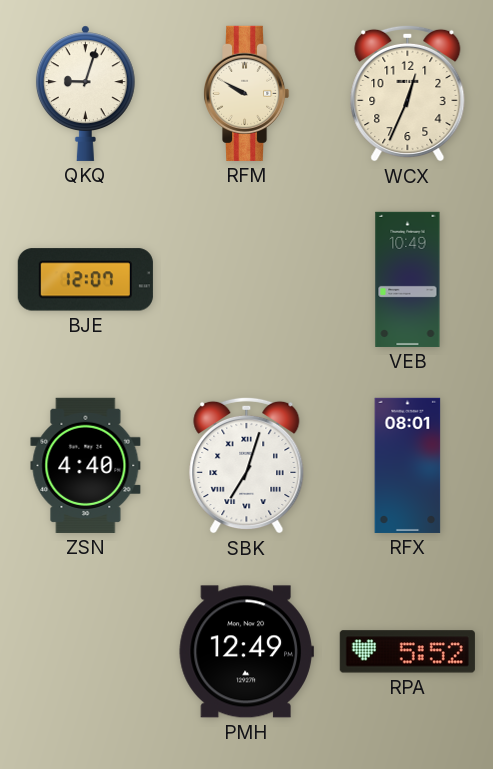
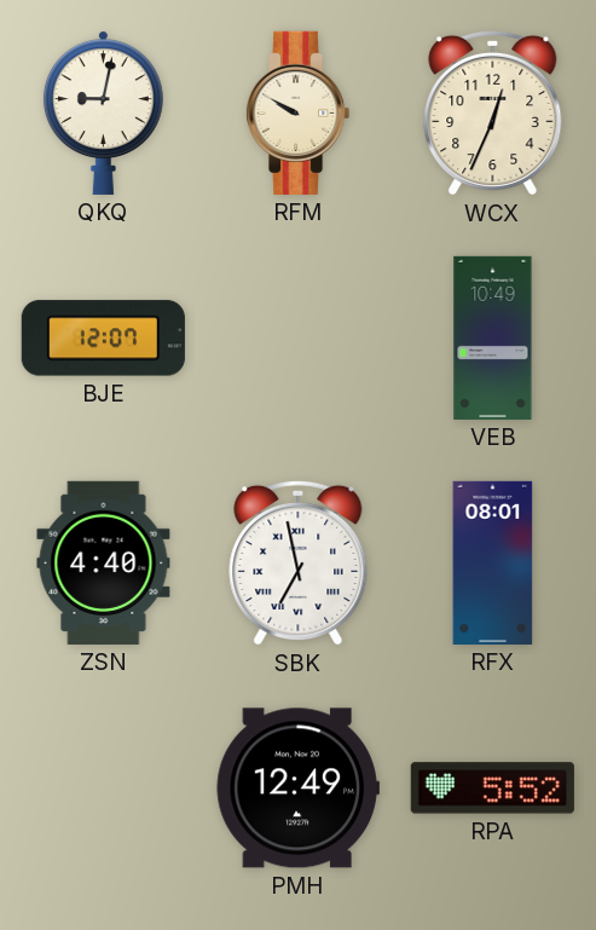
QKQ: 9:03 -> 9:02
SBK: 7:03 -> 6:58
